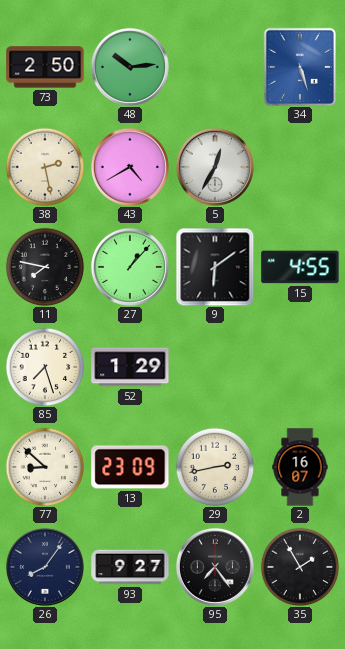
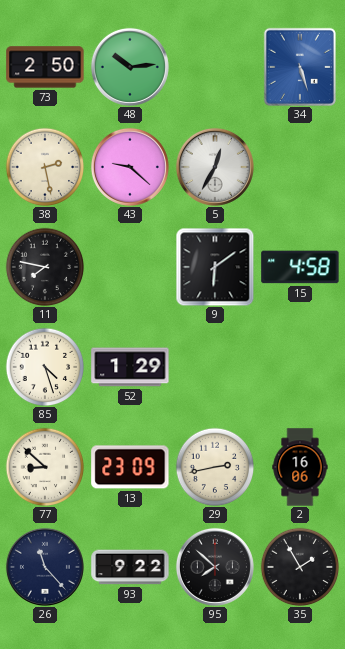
43: 4:40 -> 9:22
27: 1:07 -> none
15: 4:55 -> 4:58
85: 7:27 -> 4:27
2: 16:07 -> 16:06
26: 8:06 -> 11:23
93: 9:27 -> 9:22
95: 7:24 -> 7:52
